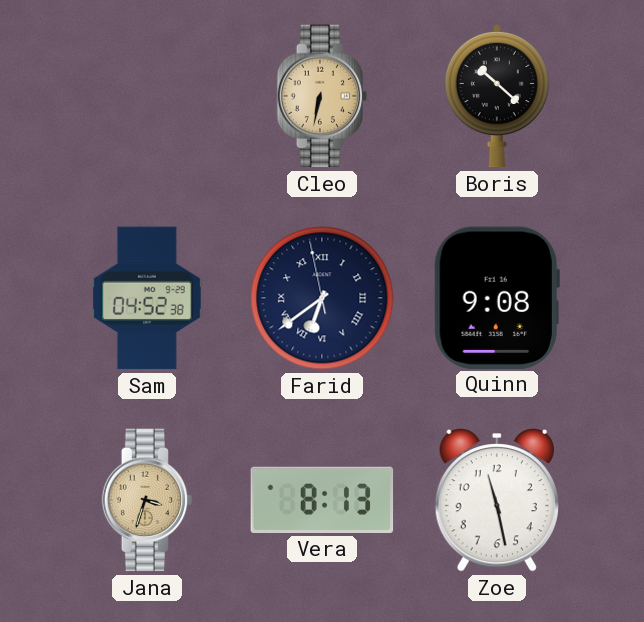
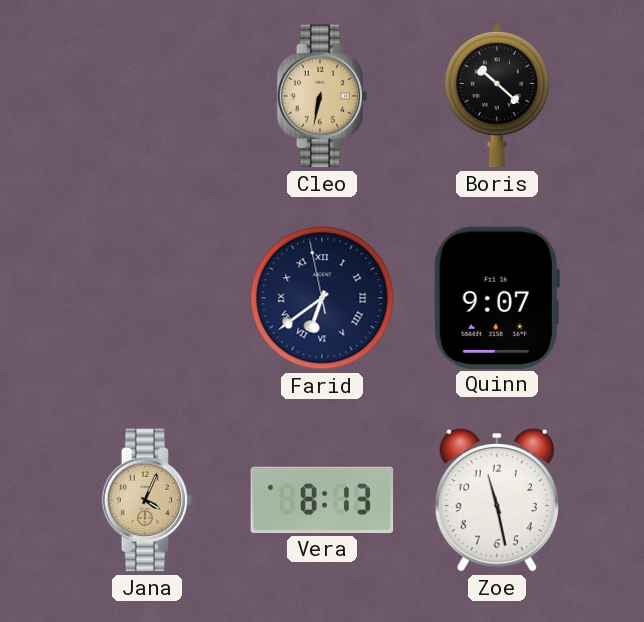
Sam: 04:52 -> none
Quinn: 9:08 -> 9:07
Jana: 3:33 -> 4:04
